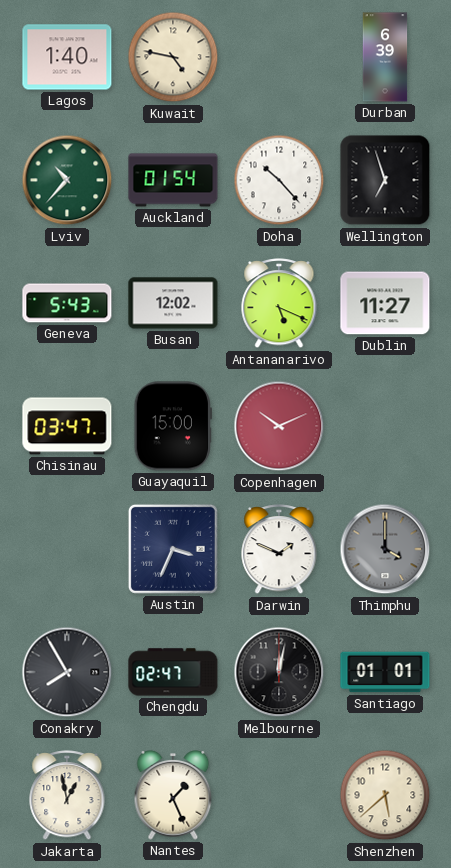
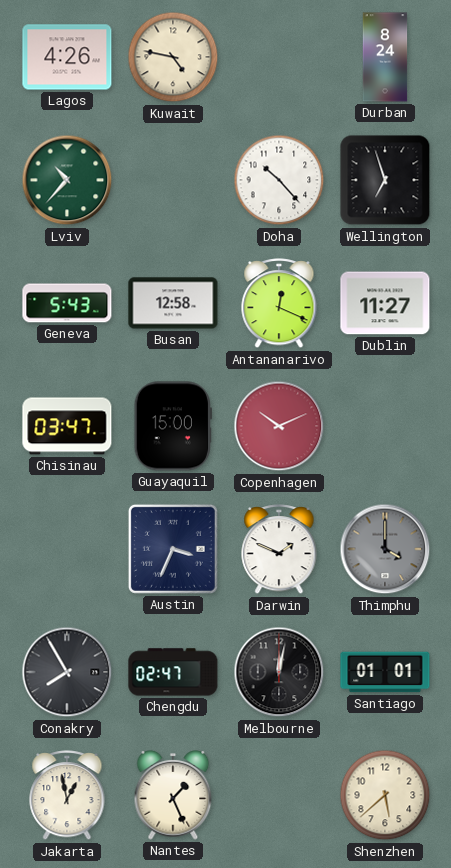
Lagos: 1:40 -> 4:26
Durban: 6:39 -> 8:24
Auckland: 01:54 -> none
Busan: 12:02 -> 12:58
Antananarivo: 5:19 -> 12:19
